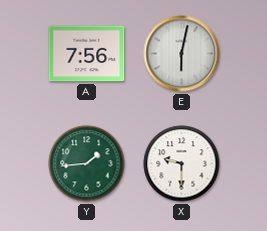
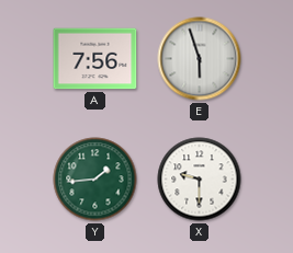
E: 6:02 -> 5:57
